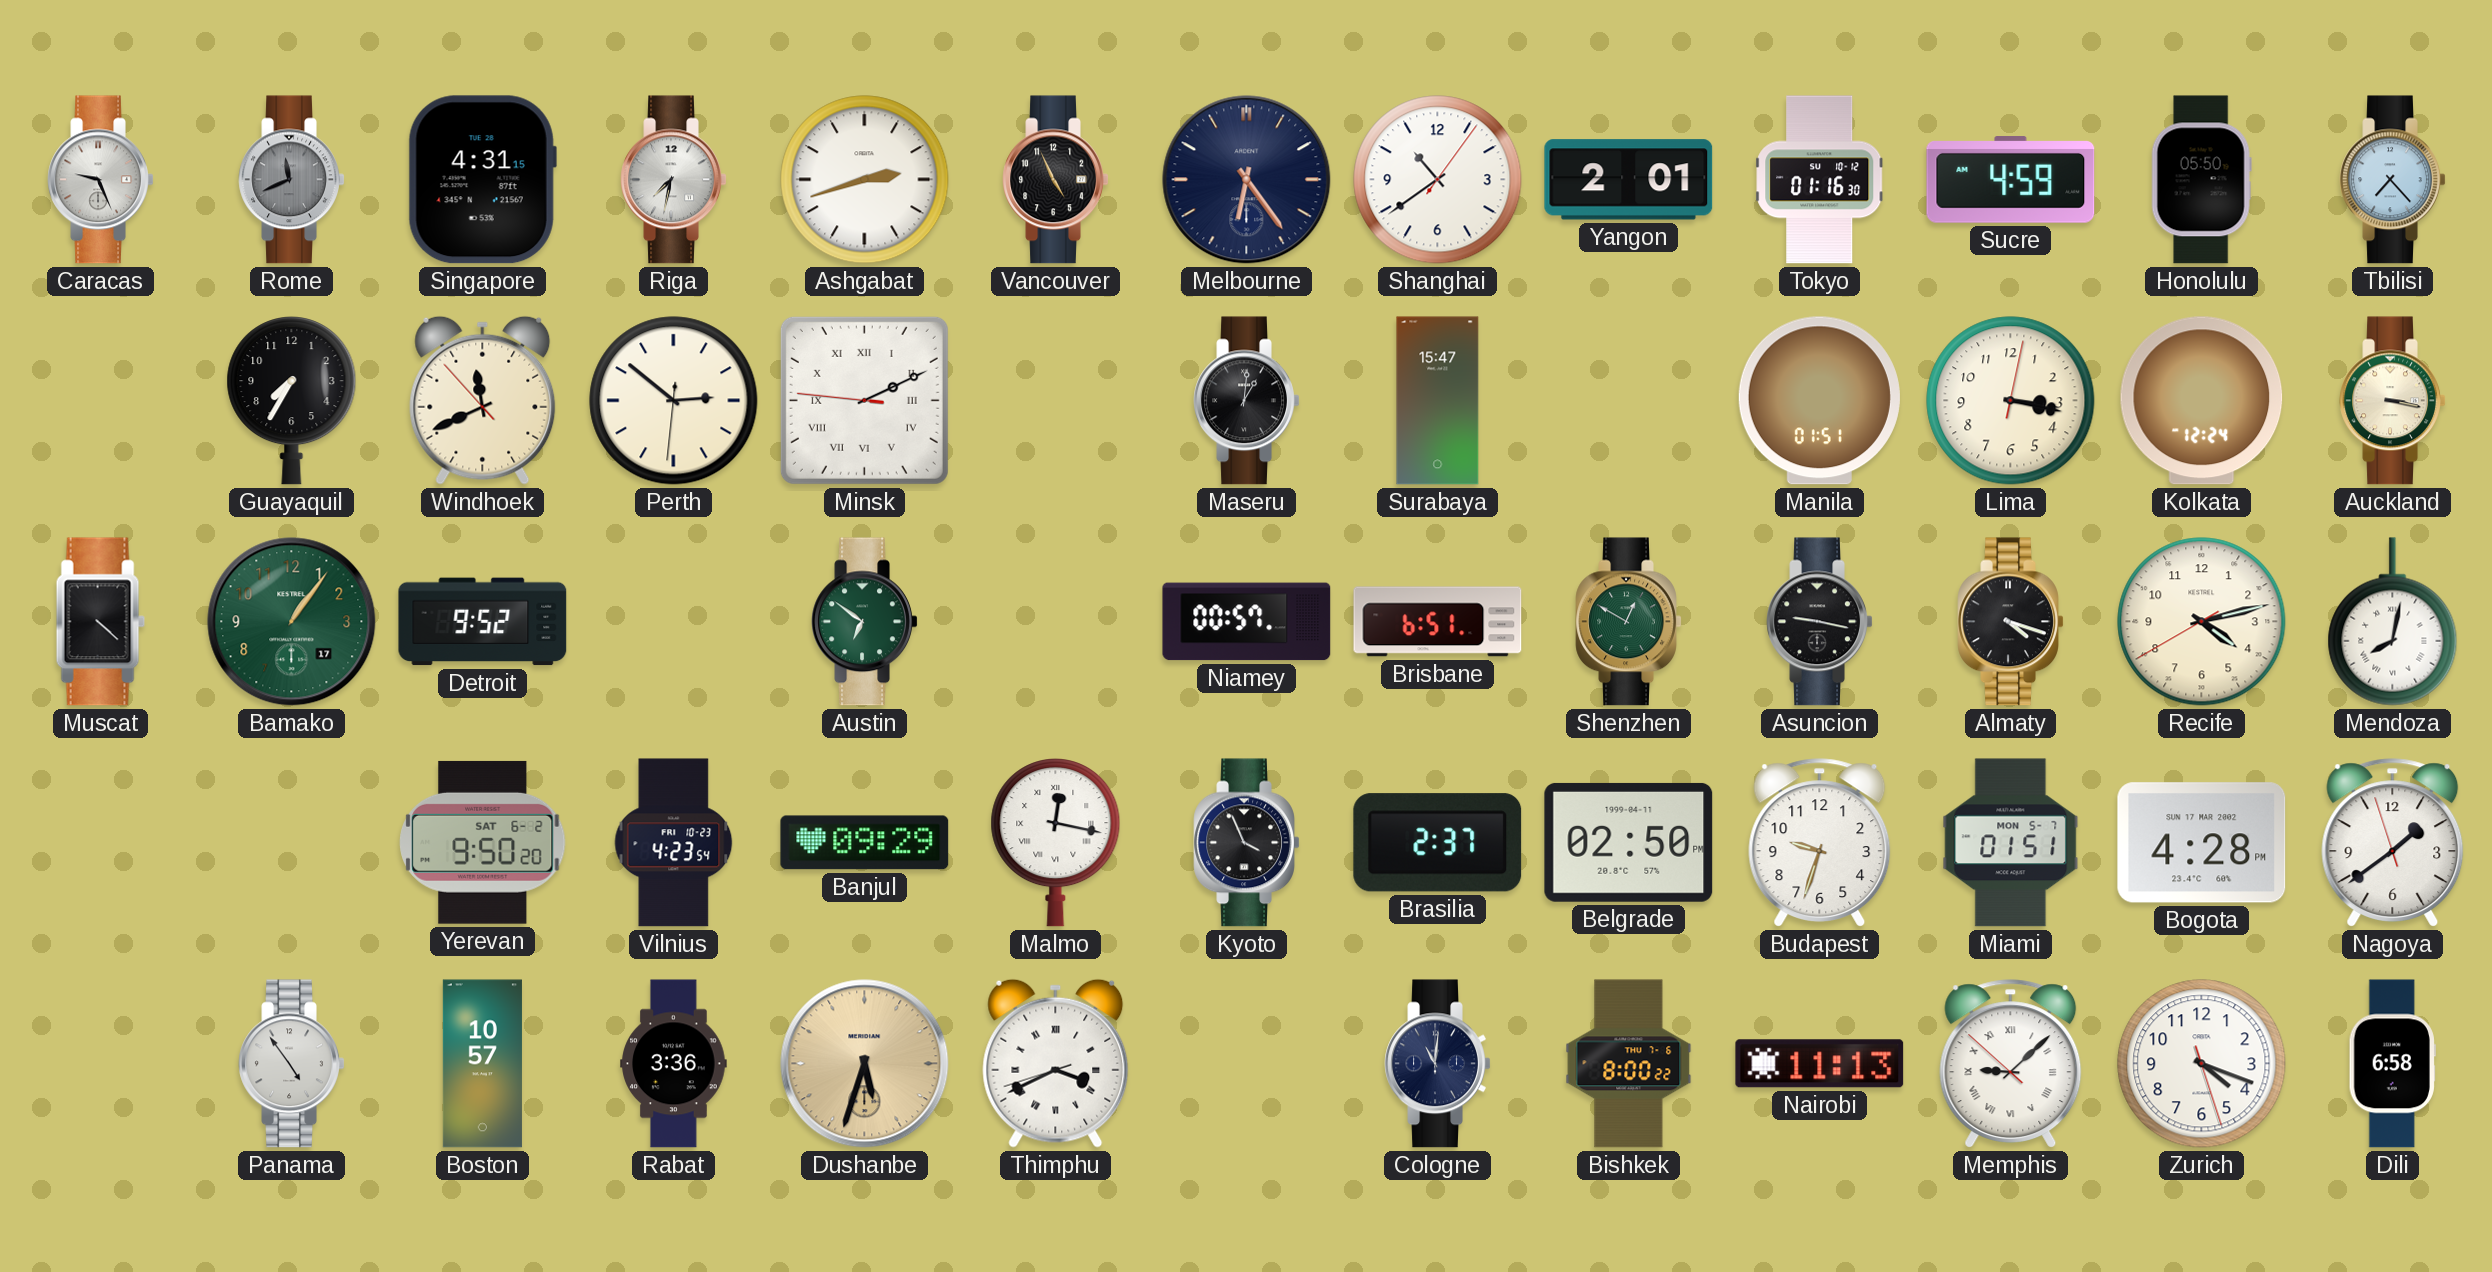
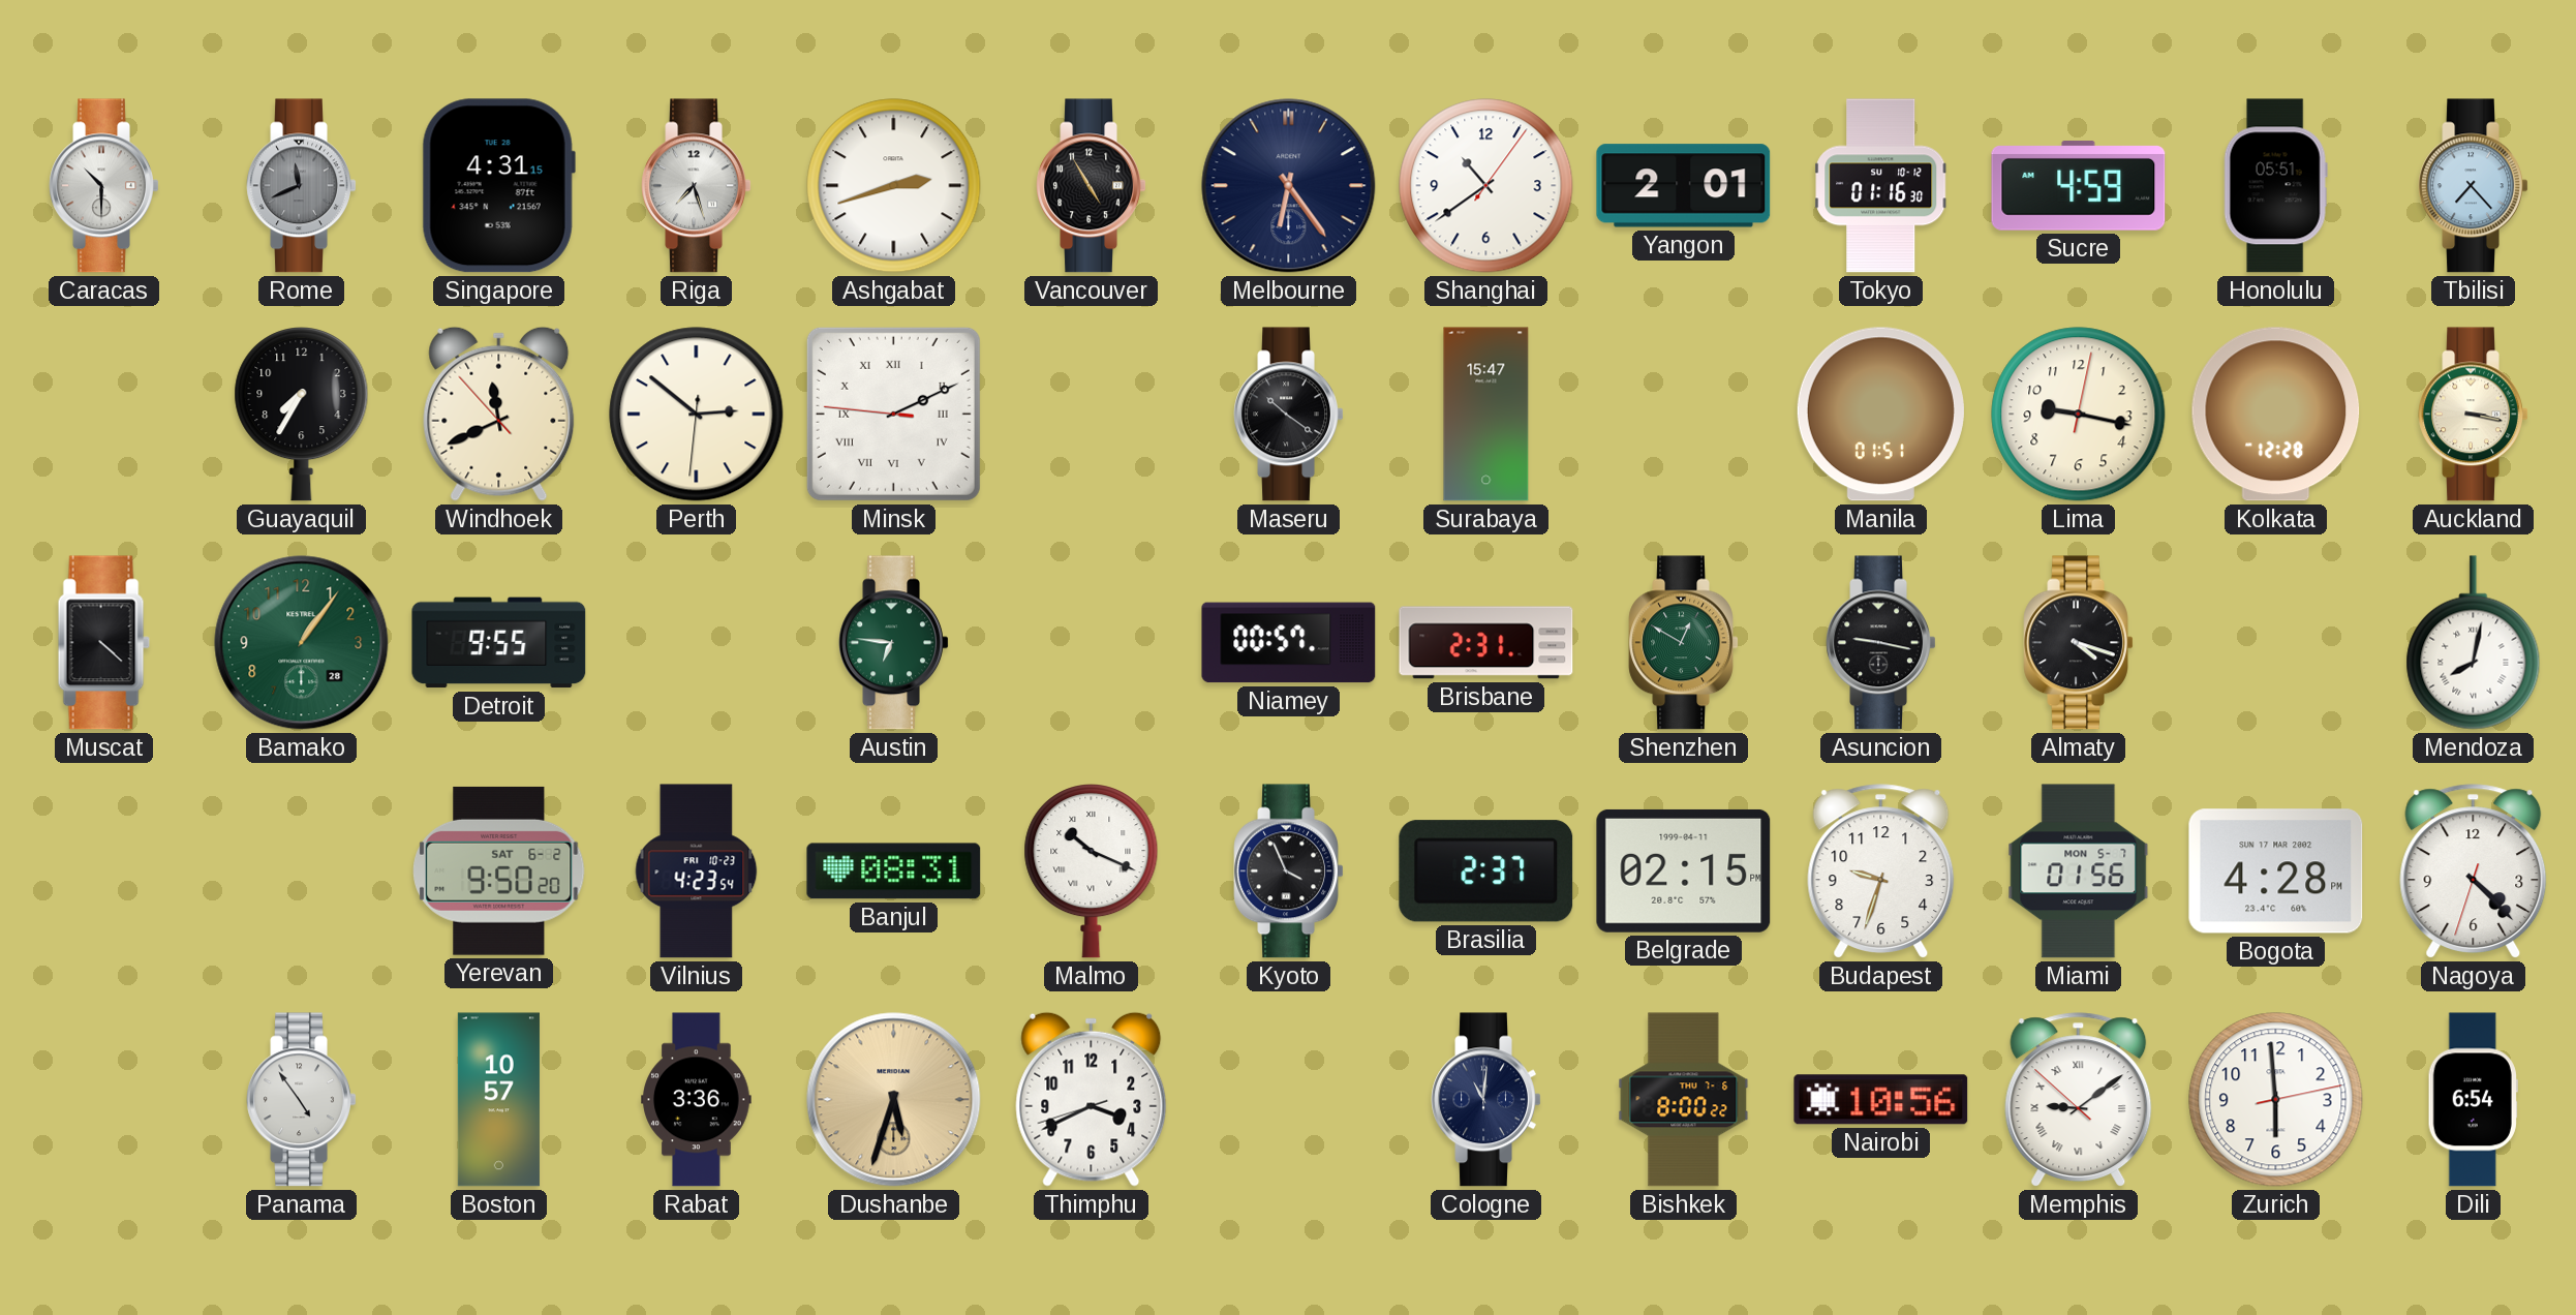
Caracas: 9:26 -> 10:30
Riga: 7:32 -> 7:27
Vancouver: 4:56 -> 4:55
Honolulu: 05:50 -> 05:51
Maseru: 1:01 -> 10:21
Lima: 3:17 -> 9:17
Kolkata: 12:24 -> 12:28
Bamako date: 17 -> 28
Detroit: 9:52 -> 9:55
Austin: 6:51 -> 6:46
Brisbane: 6:51 -> 2:31
Recife: 4:12 -> none
Banjul: 09:29 -> 08:31
Malmo: 12:17 -> 10:19
Belgrade: 02:50 -> 02:15
Miami: 01:51 -> 01:56
Nagoya: 1:38 -> 4:22
Thimphu numerals: Roman -> Arabic
Nairobi: 11:13 -> 10:56
Memphis: 9:07 -> 9:08
Zurich: 4:18 -> 5:59
Dili: 6:58 -> 6:54
